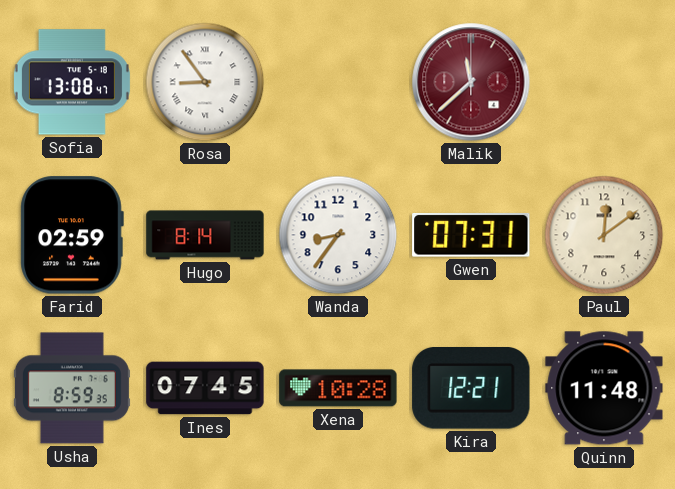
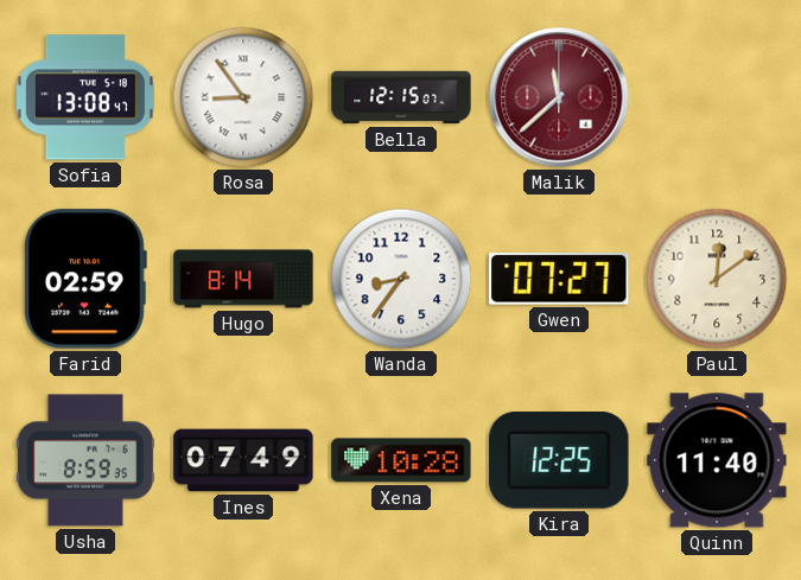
Bella: none -> 12:15
Gwen: 07:31 -> 07:27
Ines: 07:45 -> 07:49
Kira: 12:21 -> 12:25
Quinn: 11:48 -> 11:40
